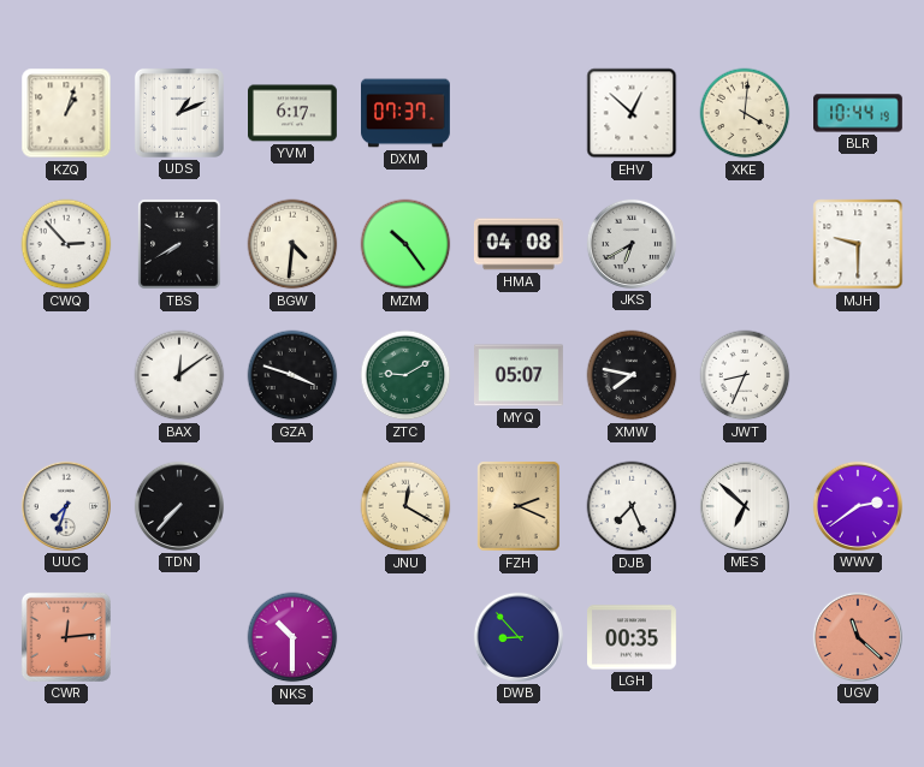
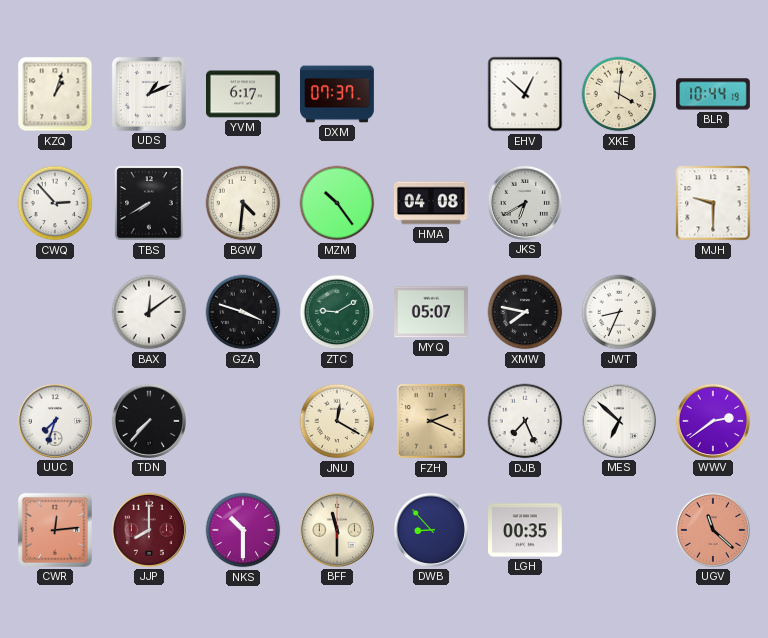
JJP: none -> 8:00
BFF: none -> 11:30
